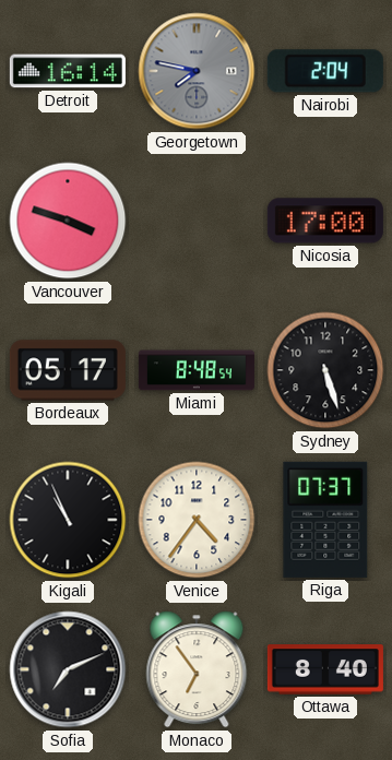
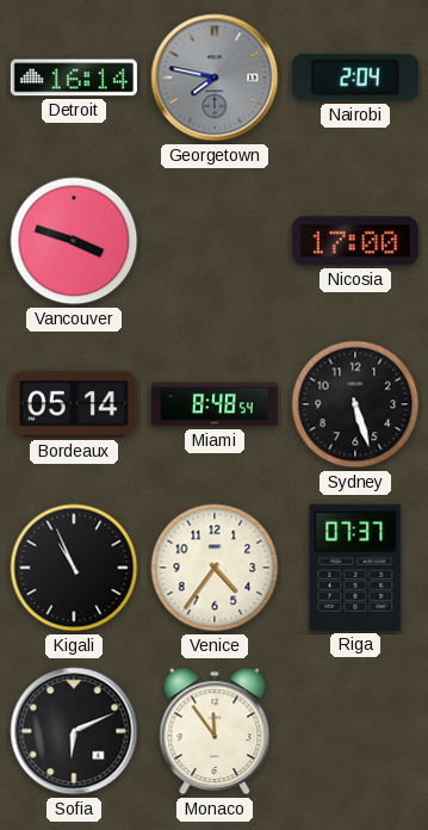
Bordeaux: 05:17 -> 05:14
Sofia: 7:11 -> 6:11
Monaco: 6:54 -> 11:54
Ottawa: 8:40 -> none
